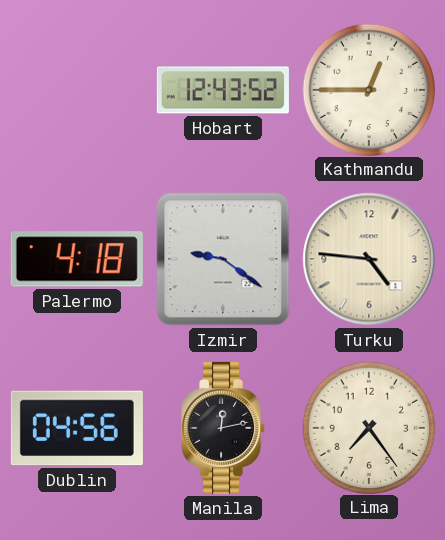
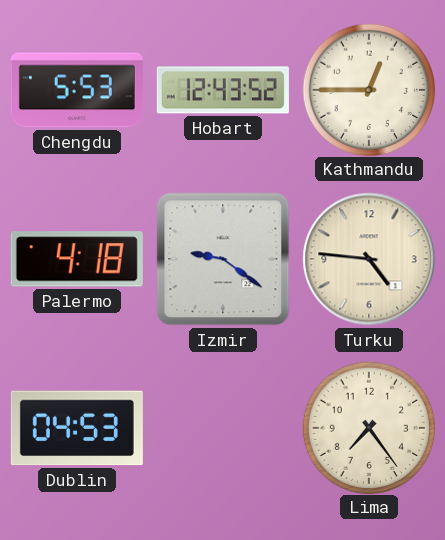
Chengdu: none -> 5:53
Dublin: 04:56 -> 04:53
Manila: 12:13 -> none
